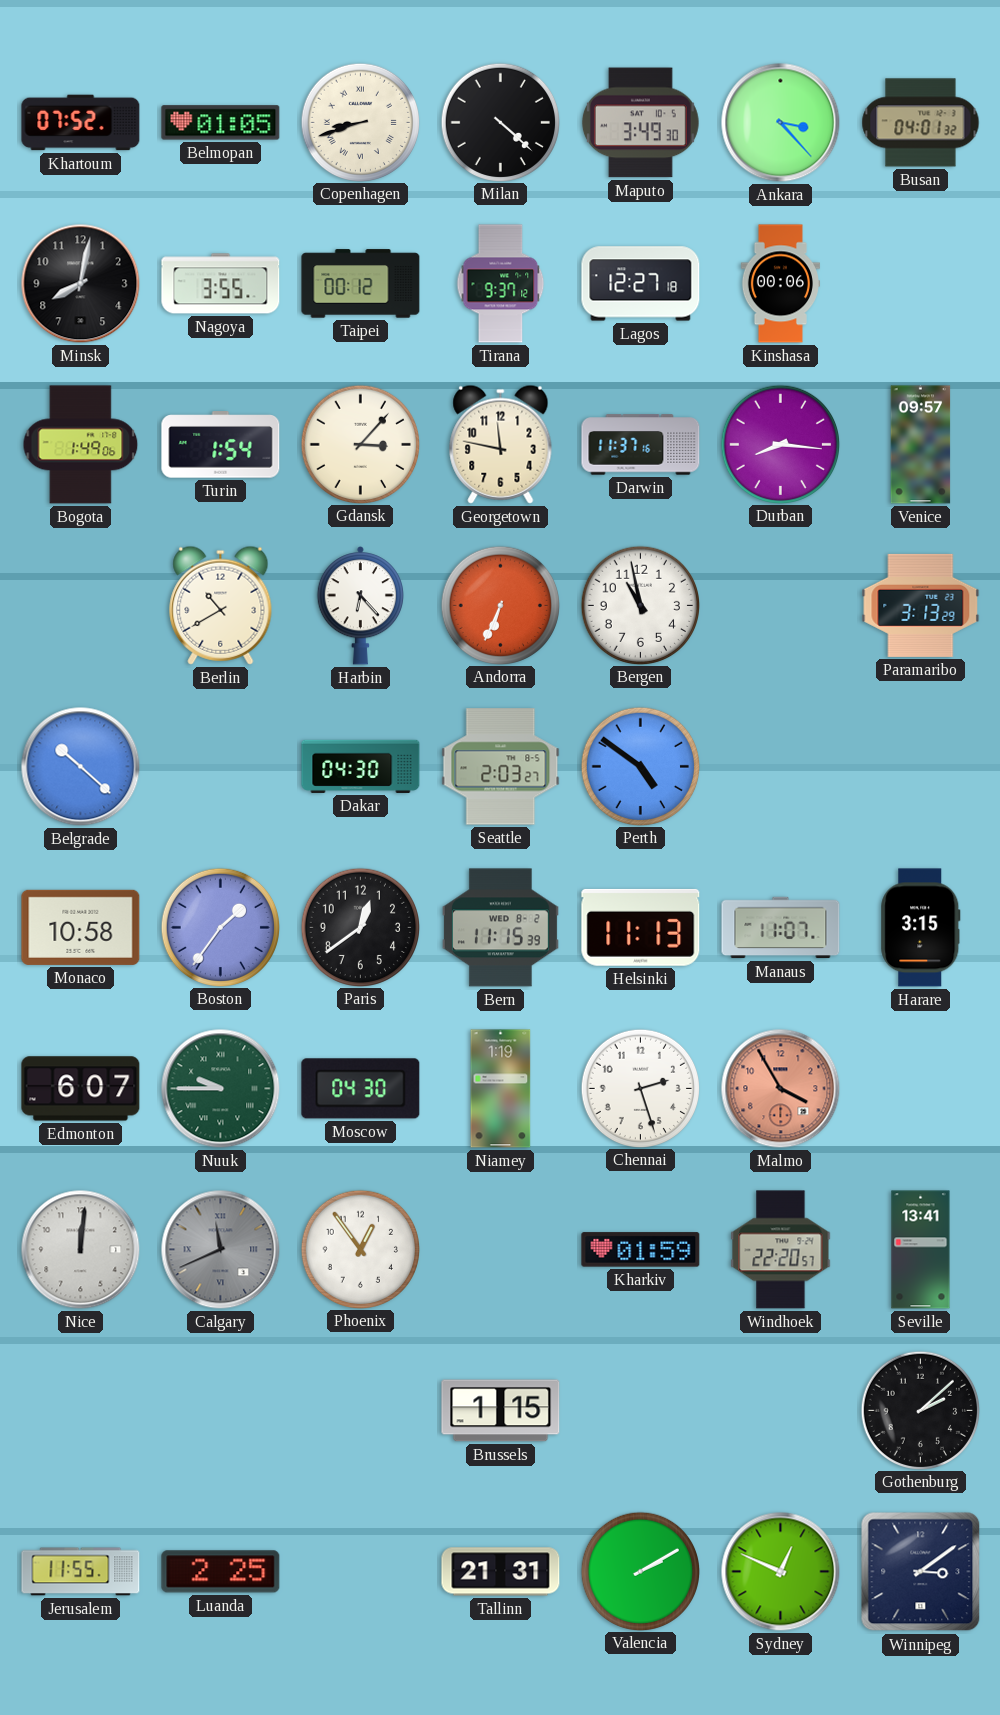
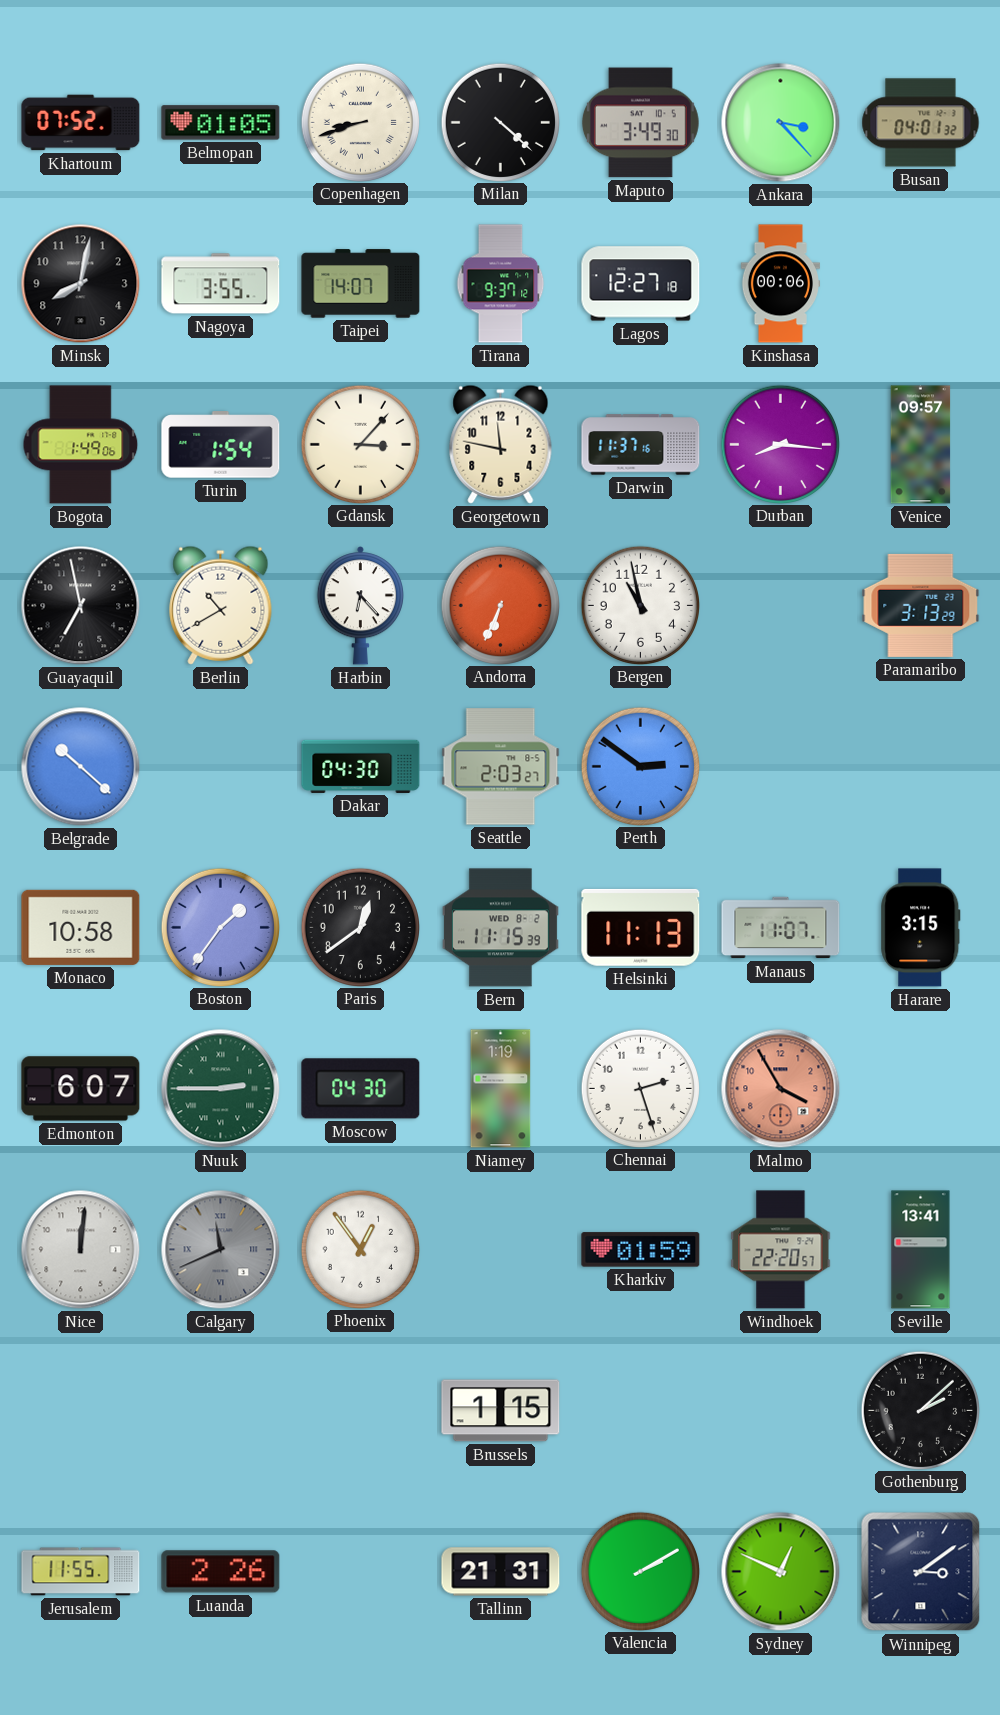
Taipei: 00:12 -> 14:07
Guayaquil: none -> 6:58
Perth: 4:51 -> 2:51
Nuuk: 9:45 -> 2:45
Luanda: 2:25 -> 2:26
